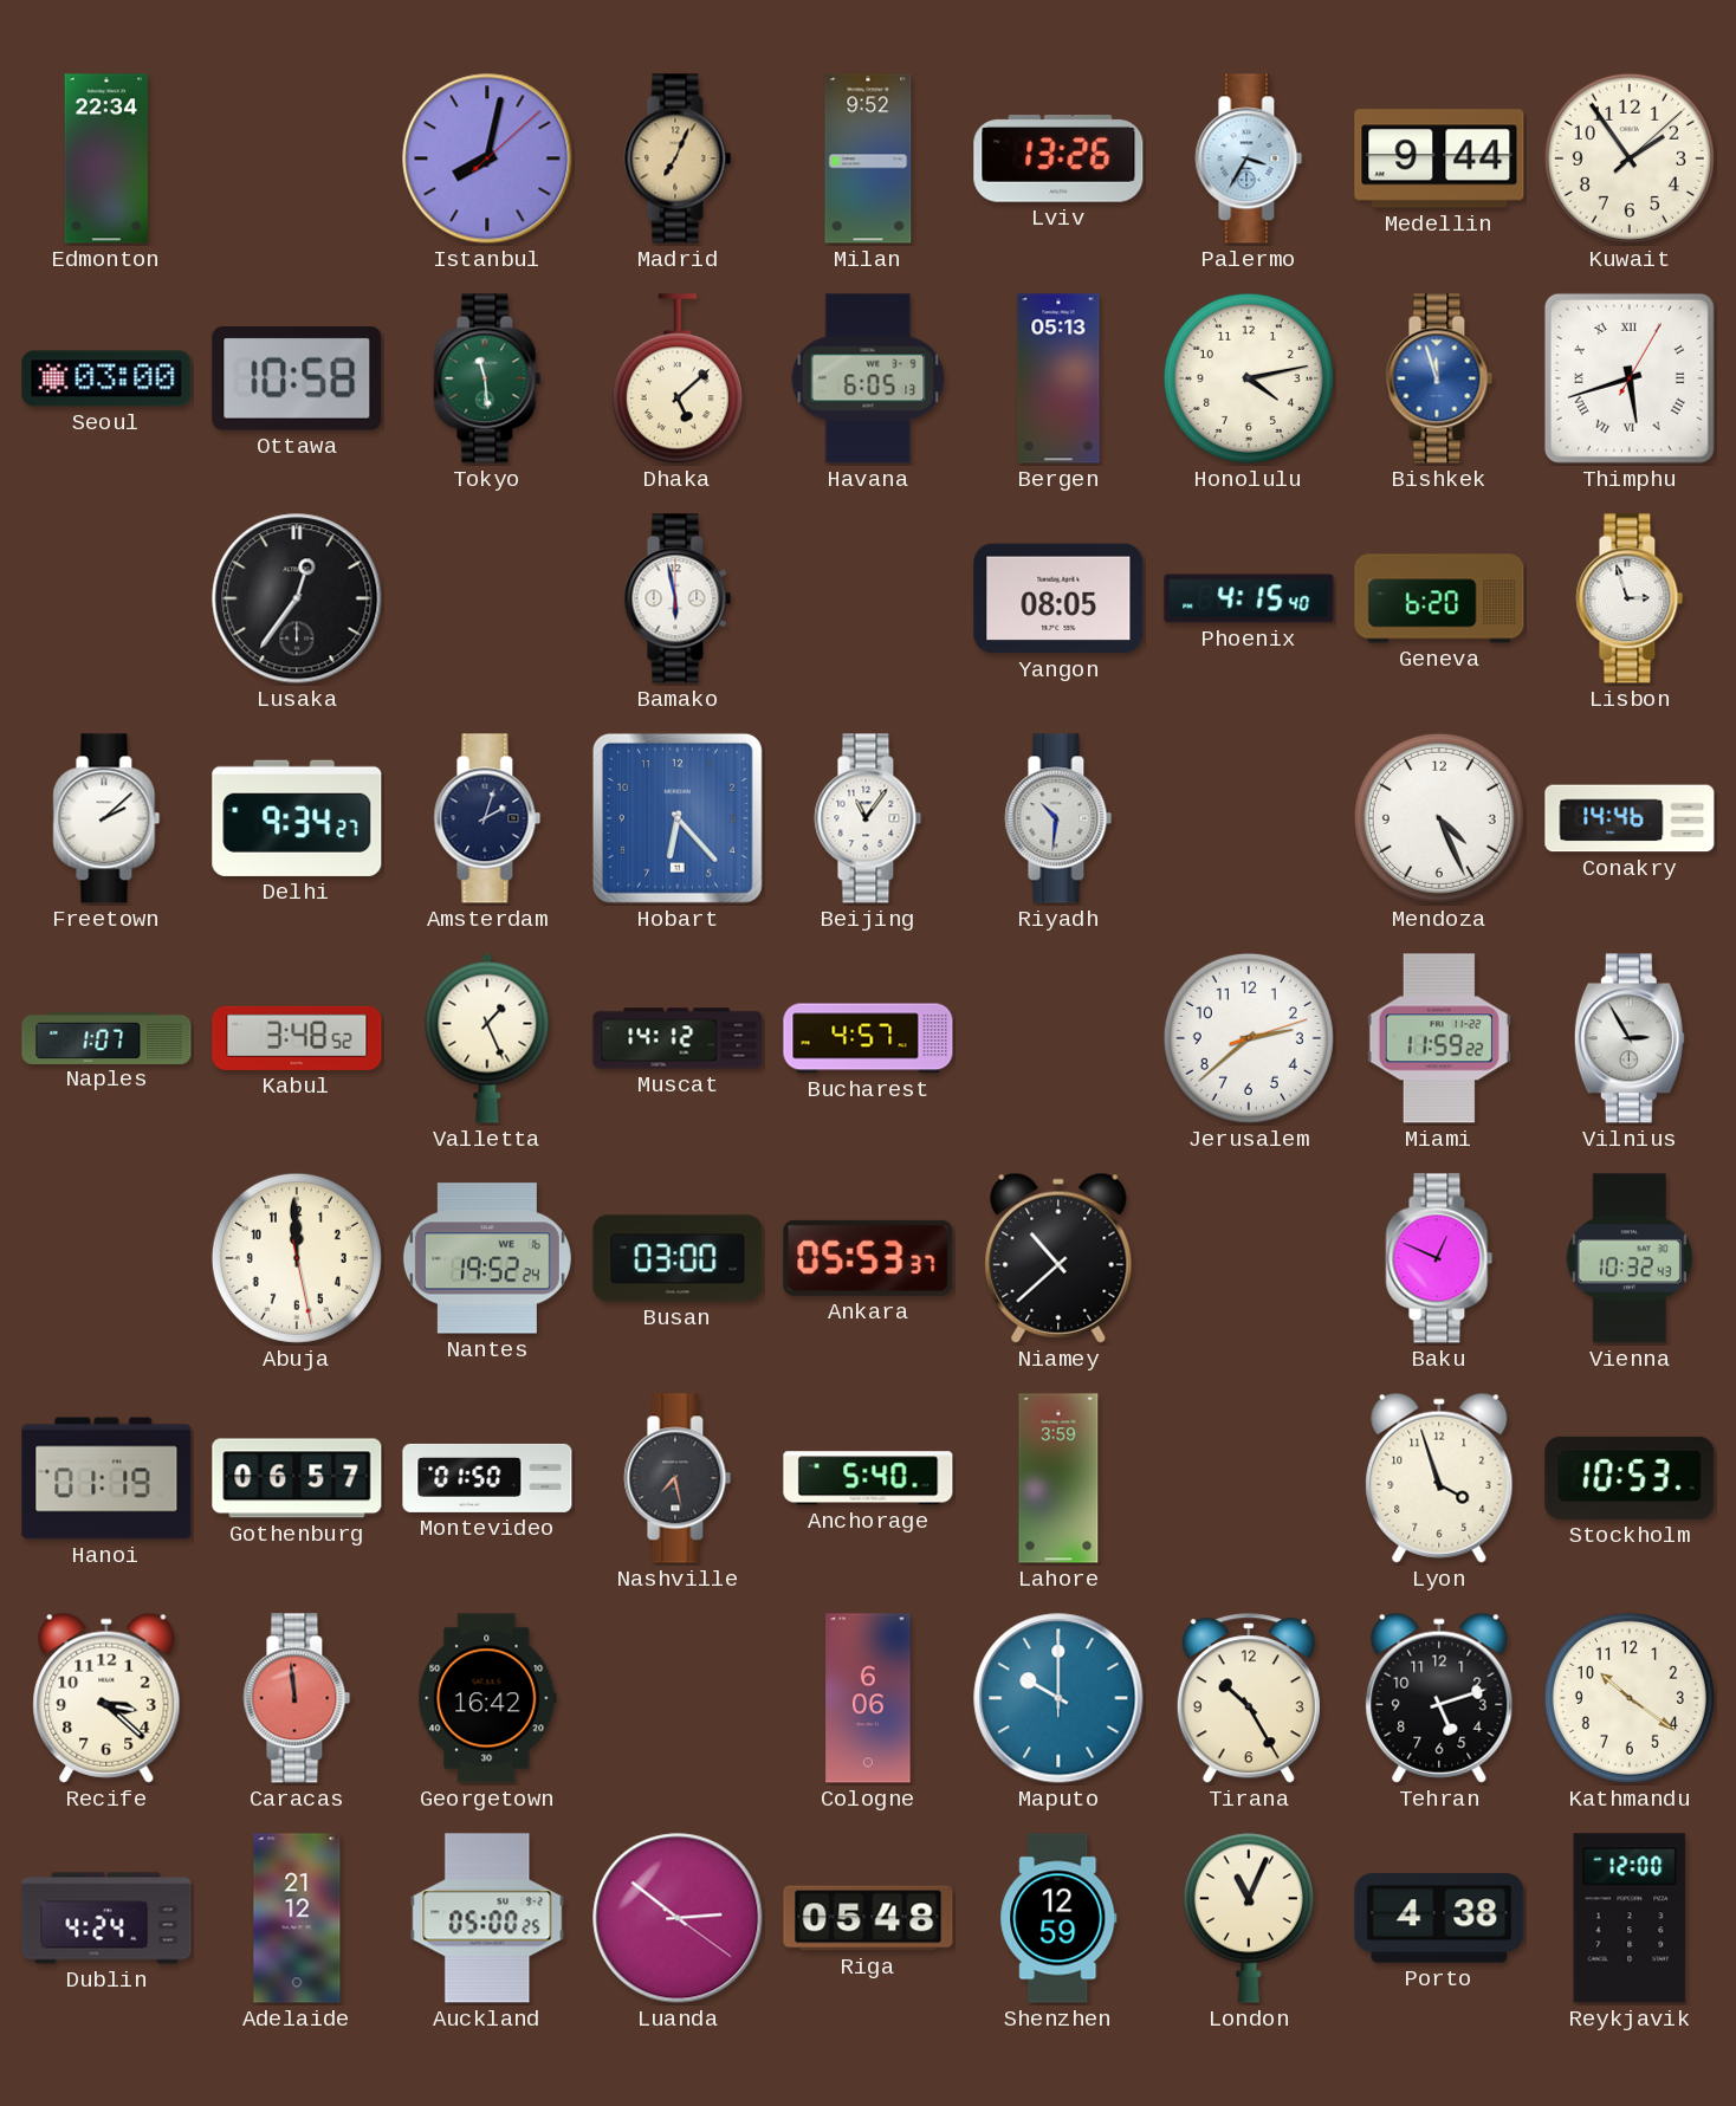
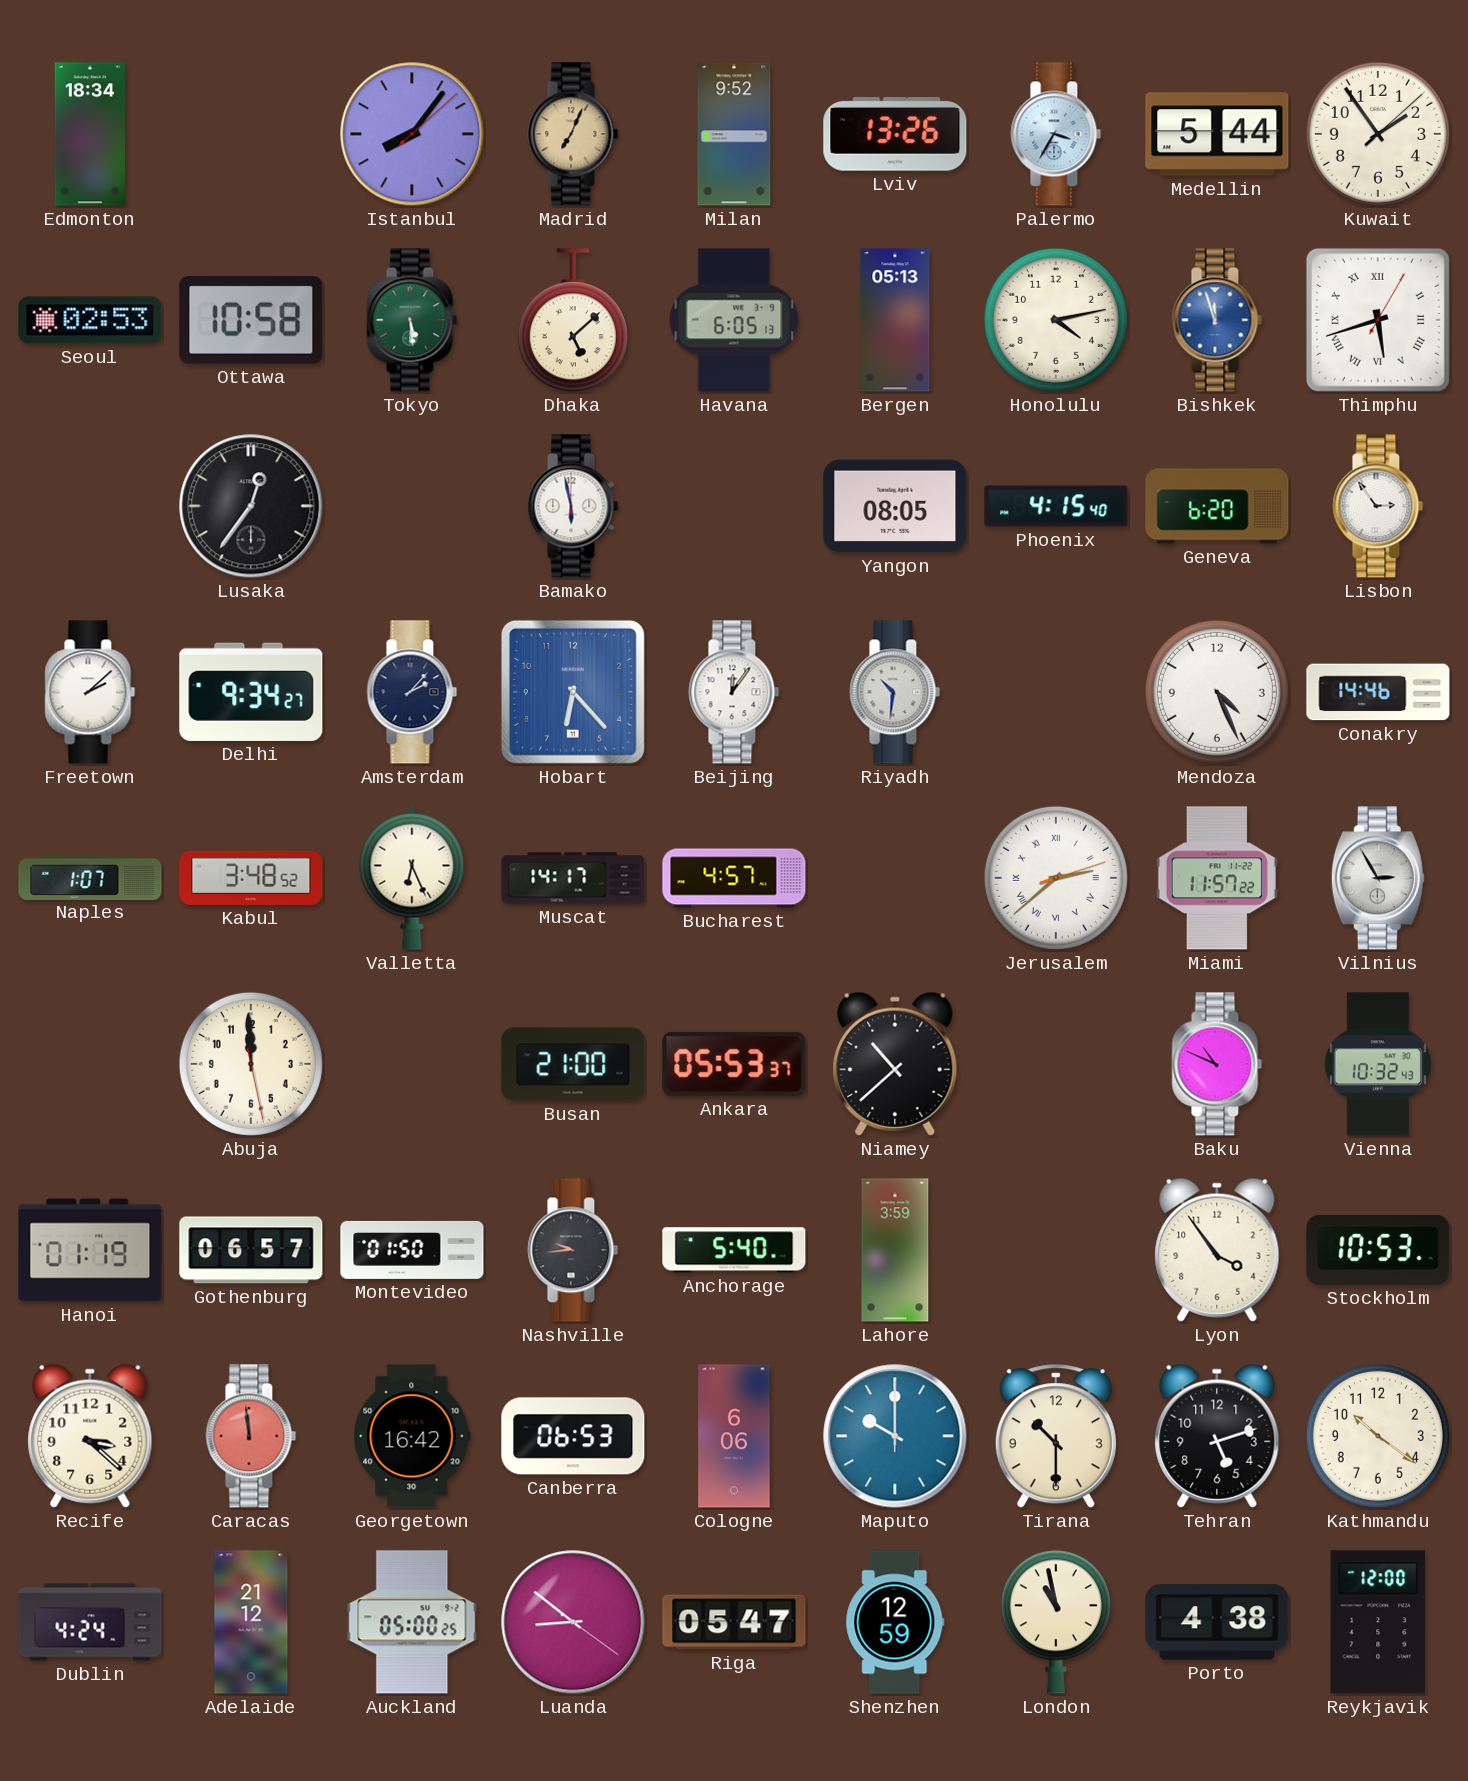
Edmonton: 22:34 -> 18:34
Istanbul: 8:02 -> 8:06
Medellin: 9:44 -> 5:44
Seoul: 03:00 -> 02:53
Tokyo: 11:29 -> 5:29
Lisbon: 2:57 -> 2:54
Amsterdam: 2:03 -> 2:07
Beijing: 11:06 -> 12:06
Valletta: 1:26 -> 6:26
Muscat: 14:12 -> 14:17
Jerusalem numerals: Arabic -> Roman
Miami: 11:59 -> 11:57
Nantes: 19:52 -> none
Busan: 03:00 -> 21:00
Baku: 12:49 -> 10:49
Nashville: 7:28 -> 9:44
Lyon: 3:57 -> 3:54
Canberra: none -> 06:53
Tirana: 10:25 -> 10:30
Luanda: 2:51 -> 8:51
Riga: 05:48 -> 05:47
London: 11:04 -> 10:58
